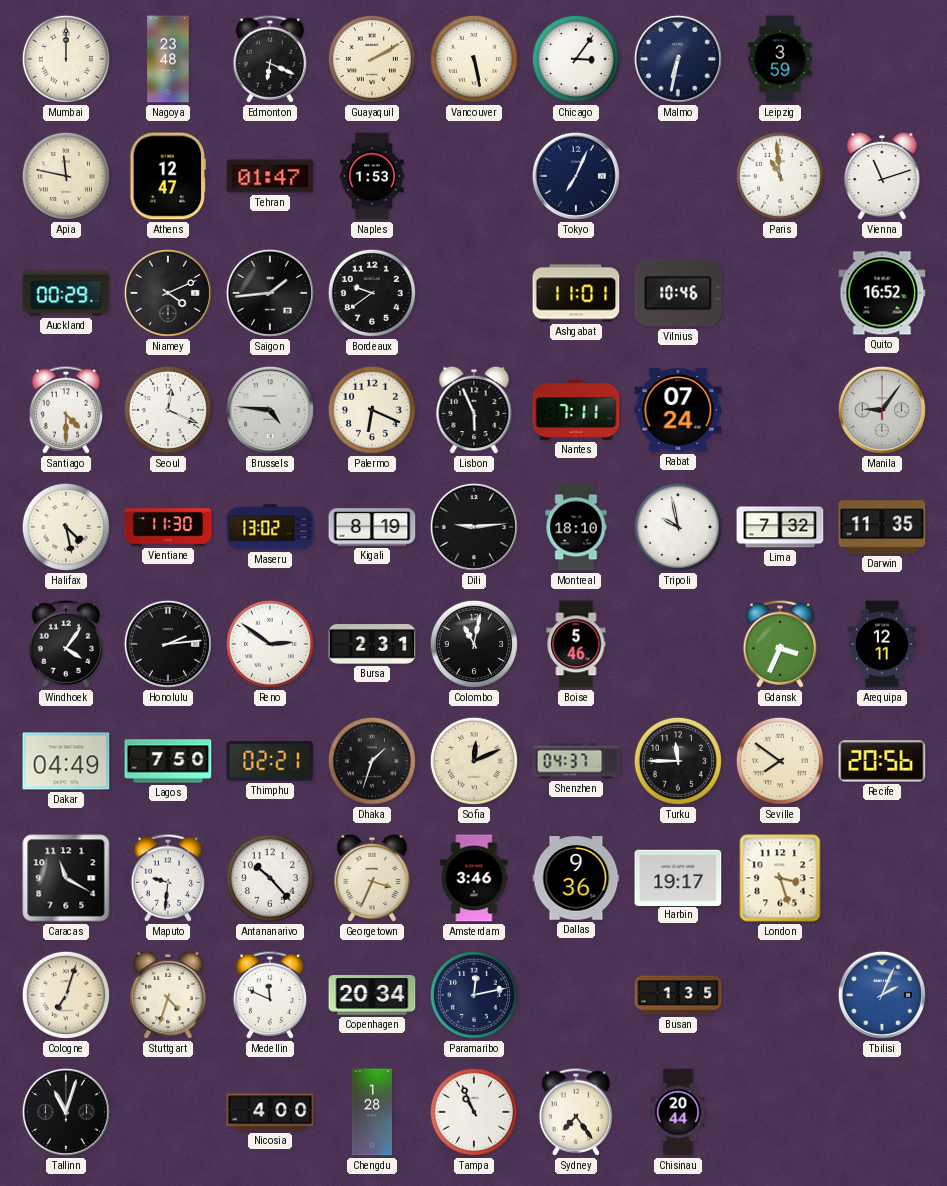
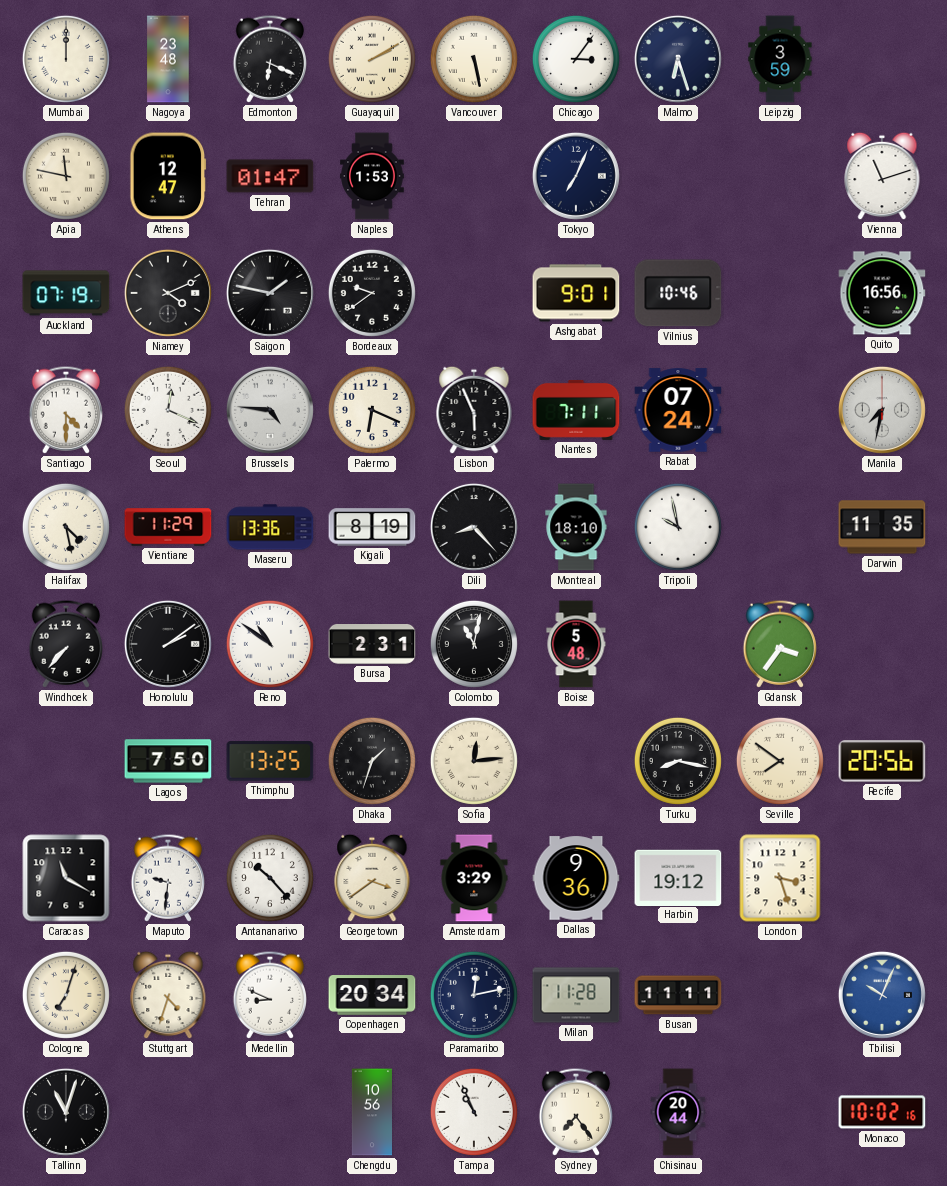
Malmo: 6:32 -> 6:27
Paris: 10:59 -> none
Auckland: 00:29 -> 07:19
Saigon: 1:44 -> 1:47
Ashgabat: 11:01 -> 9:01
Quito: 16:52 -> 16:56
Manila: 9:06 -> 7:32
Vientiane: 11:30 -> 11:29
Maseru: 13:02 -> 13:36
Dili: 9:14 -> 8:23
Lima: 7:32 -> none
Windhoek: 4:06 -> 7:37
Honolulu: 2:14 -> 2:09
Reno: 2:51 -> 10:51
Boise: 5:46 -> 5:48
Gdansk: 3:34 -> 3:36
Arequipa: 12:11 -> none
Dakar: 04:49 -> none
Thimphu: 02:21 -> 13:25
Sofia: 12:11 -> 12:14
Shenzhen: 04:37 -> none
Turku: 11:45 -> 8:17
Georgetown: 3:34 -> 3:39
Amsterdam: 3:46 -> 3:29
Harbin: 19:17 -> 19:12
Medellin: 11:49 -> 8:49
Milan: none -> 11:28
Busan: 1:35 -> 11:11
Tbilisi: 2:04 -> 10:04
Nicosia: 4:00 -> none
Chengdu: 1:28 -> 10:56
Monaco: none -> 10:02
